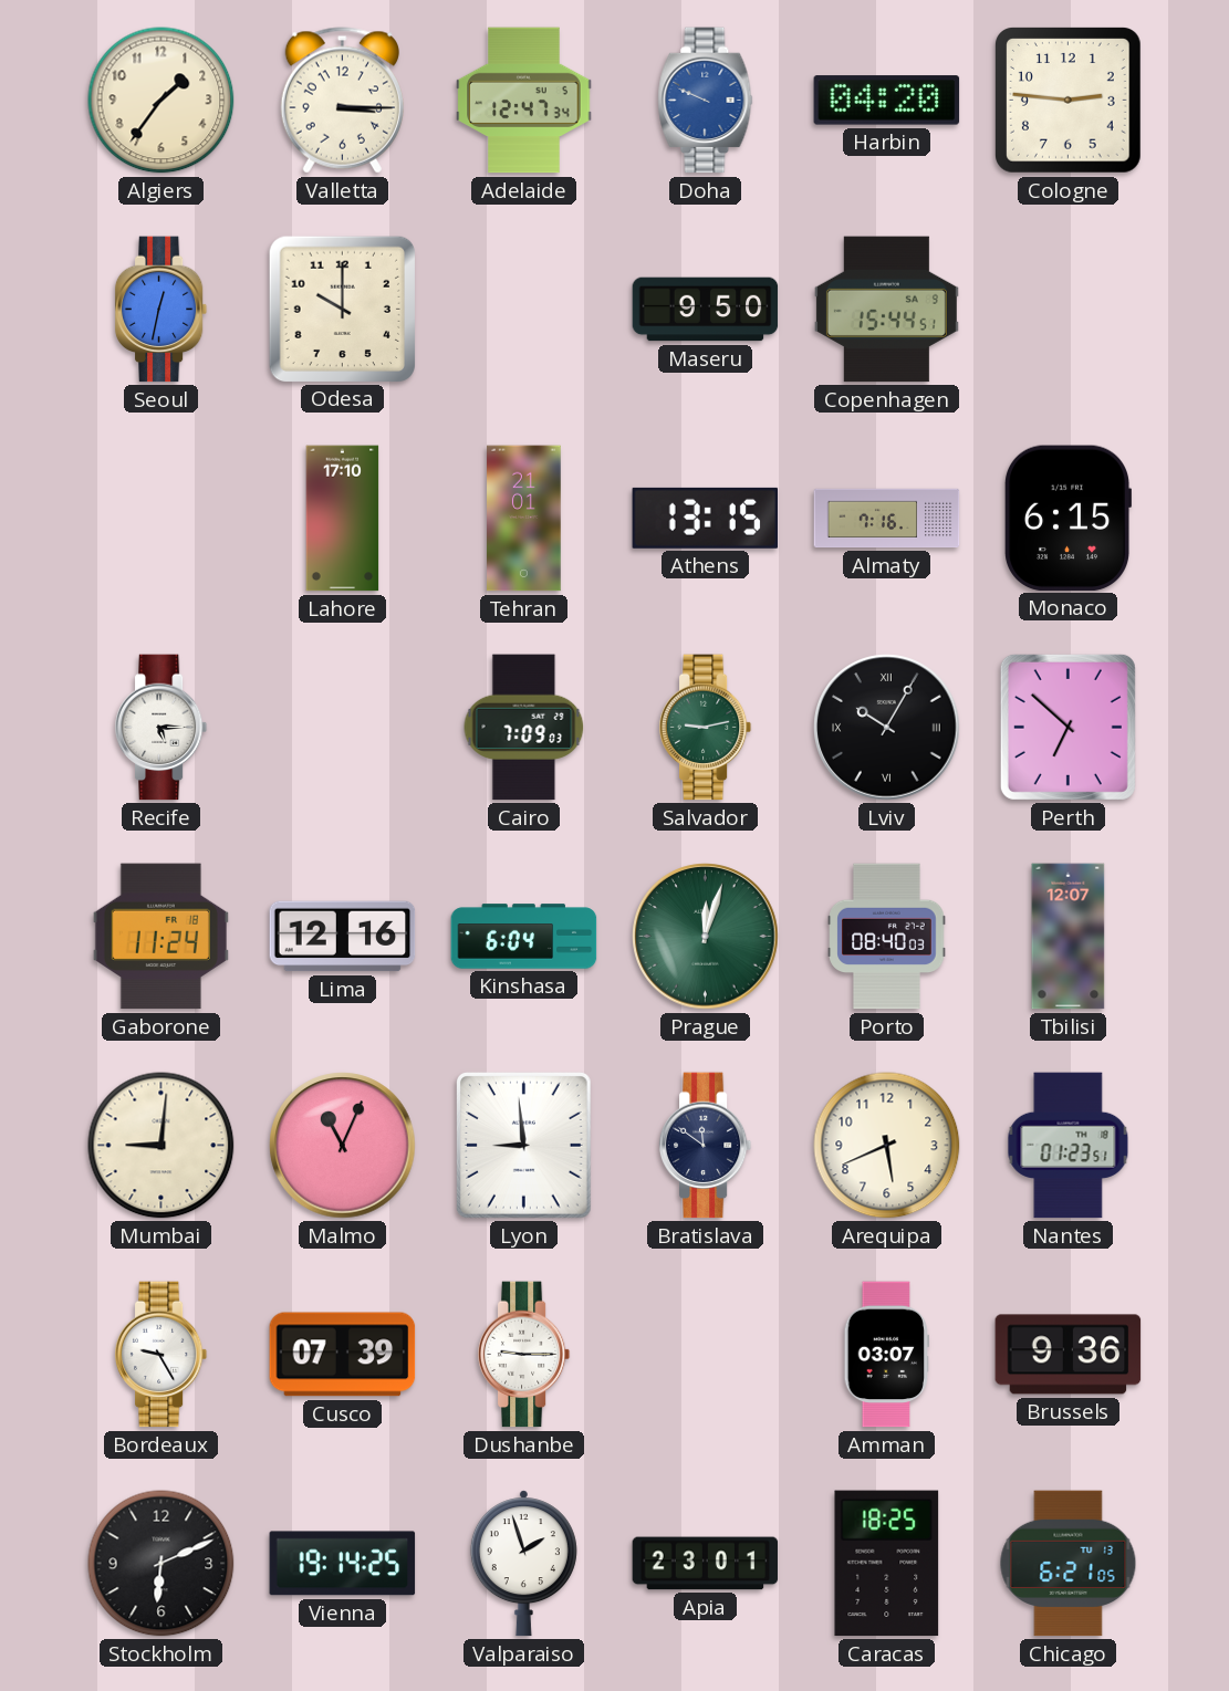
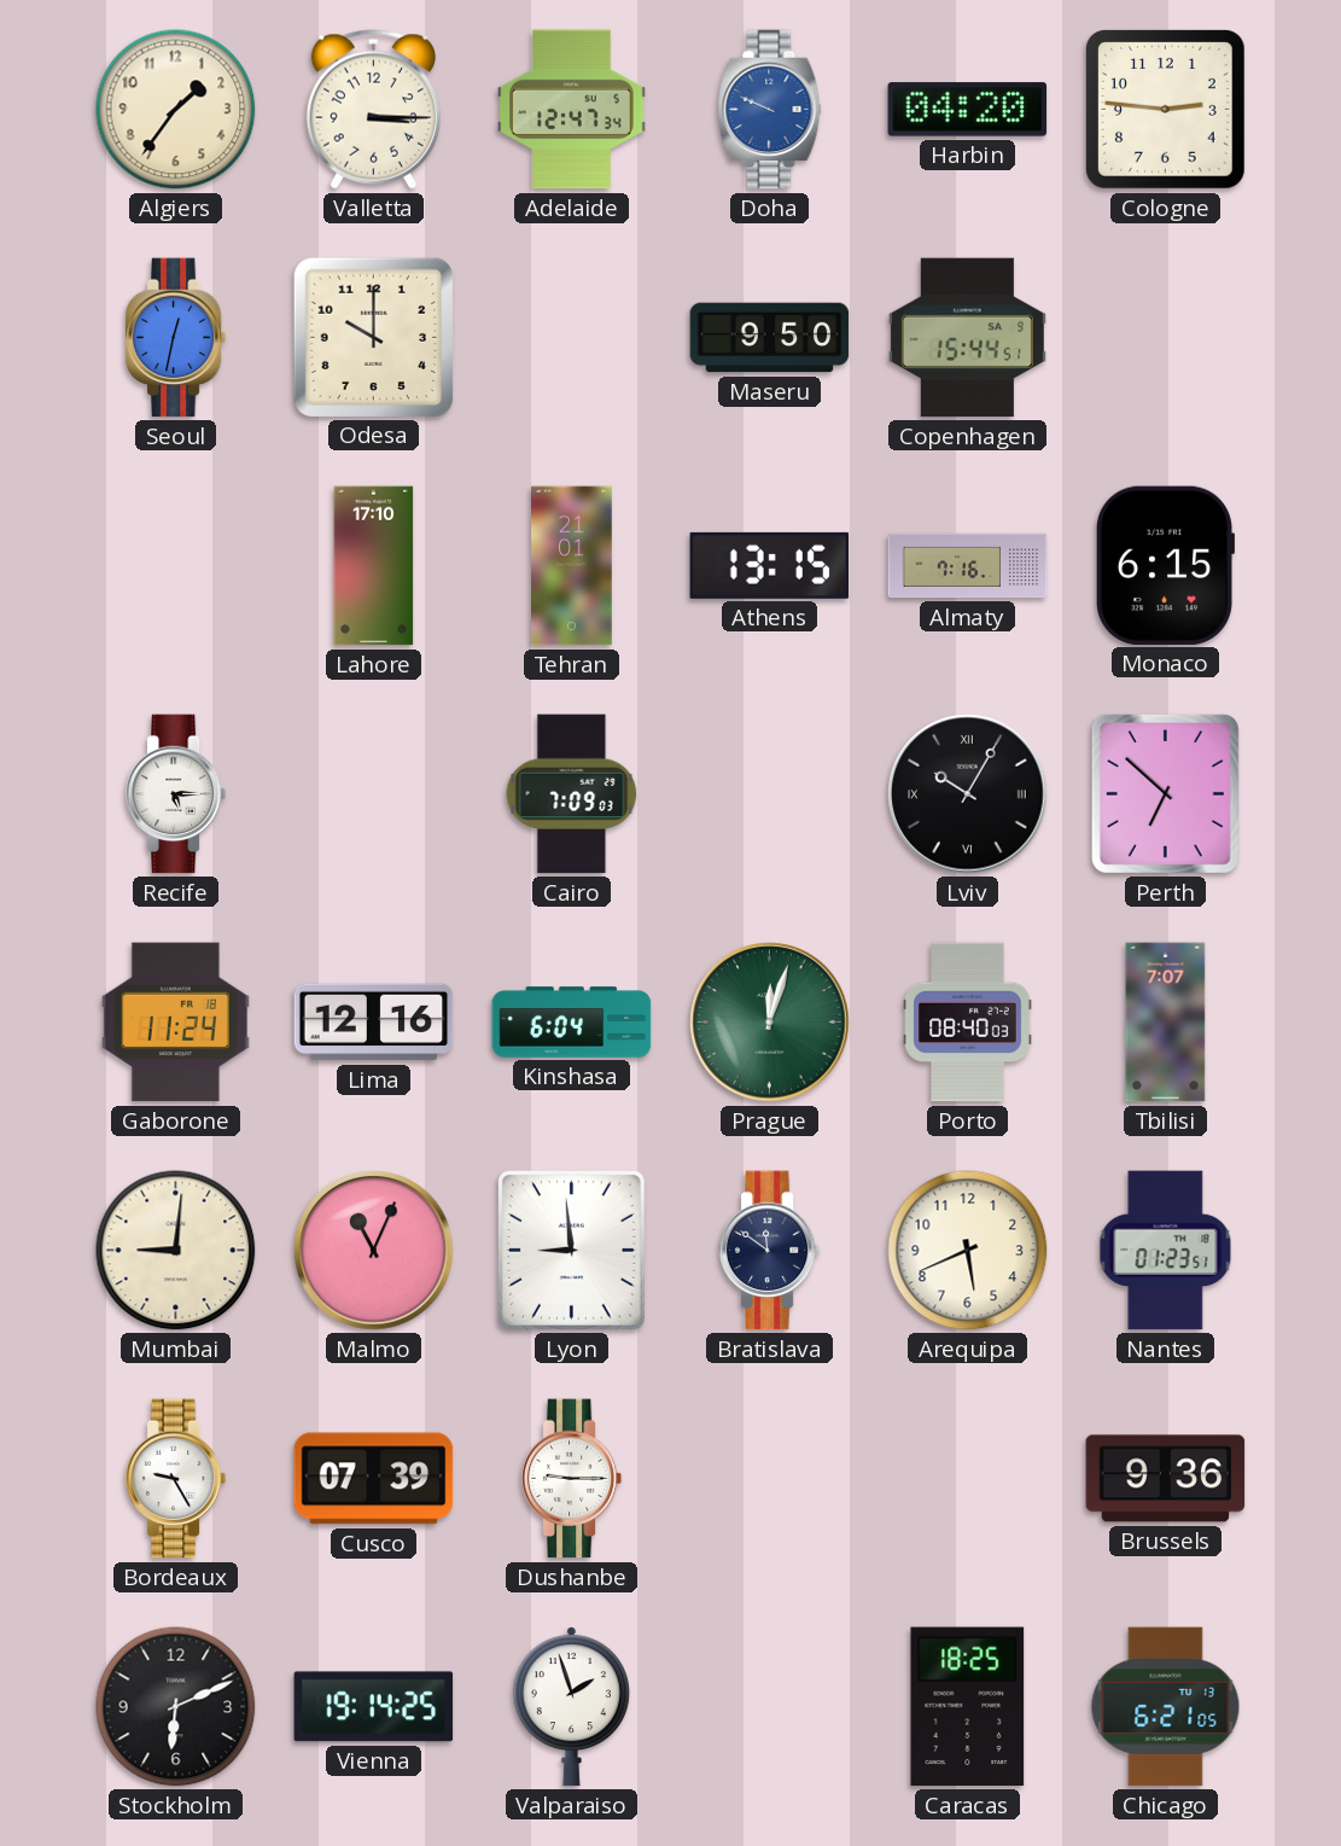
Salvador: 9:13 -> none
Tbilisi: 12:07 -> 7:07
Amman: 03:07 -> none
Apia: 23:01 -> none
